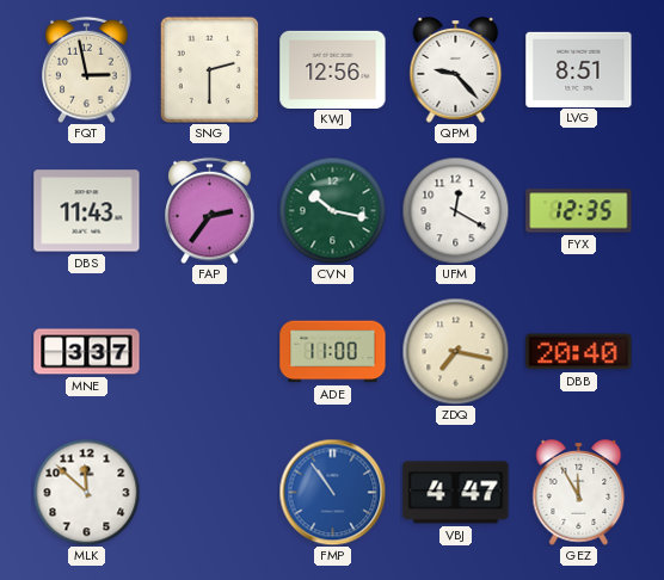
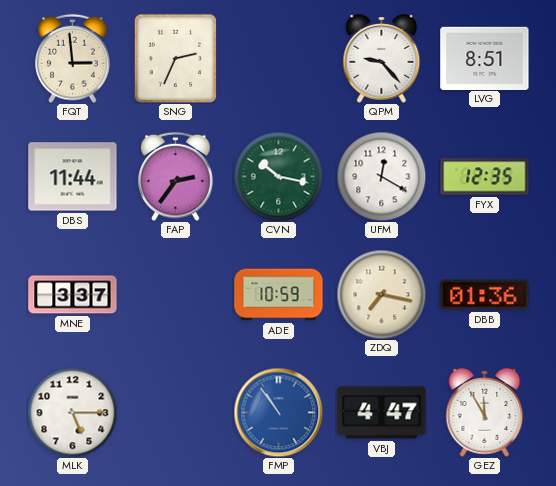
FQT: 2:58 -> 2:59
SNG: 2:30 -> 2:34
KWJ: 12:56 -> none
DBS: 11:43 -> 11:44
ADE: 11:00 -> 10:59
DBB: 20:40 -> 01:36
MLK: 11:52 -> 5:15
